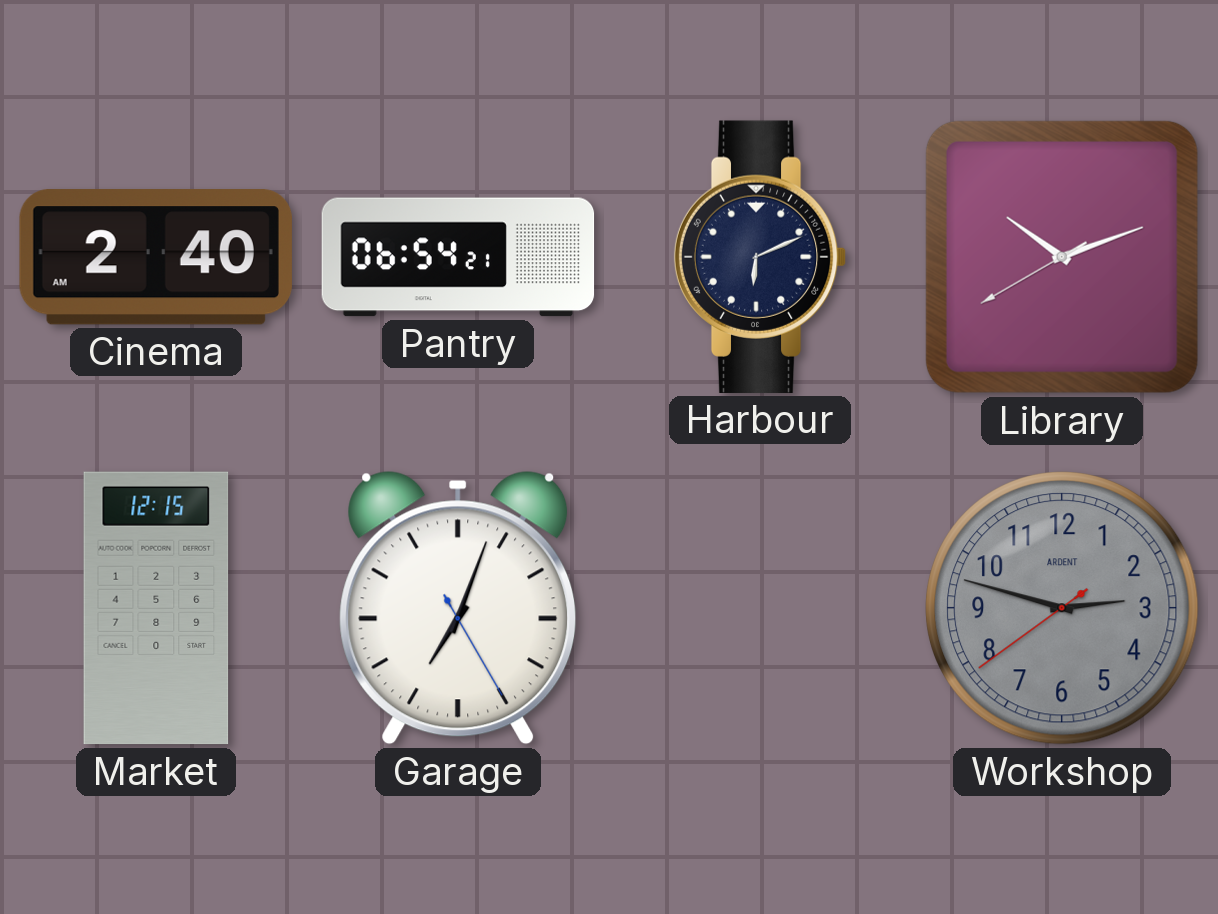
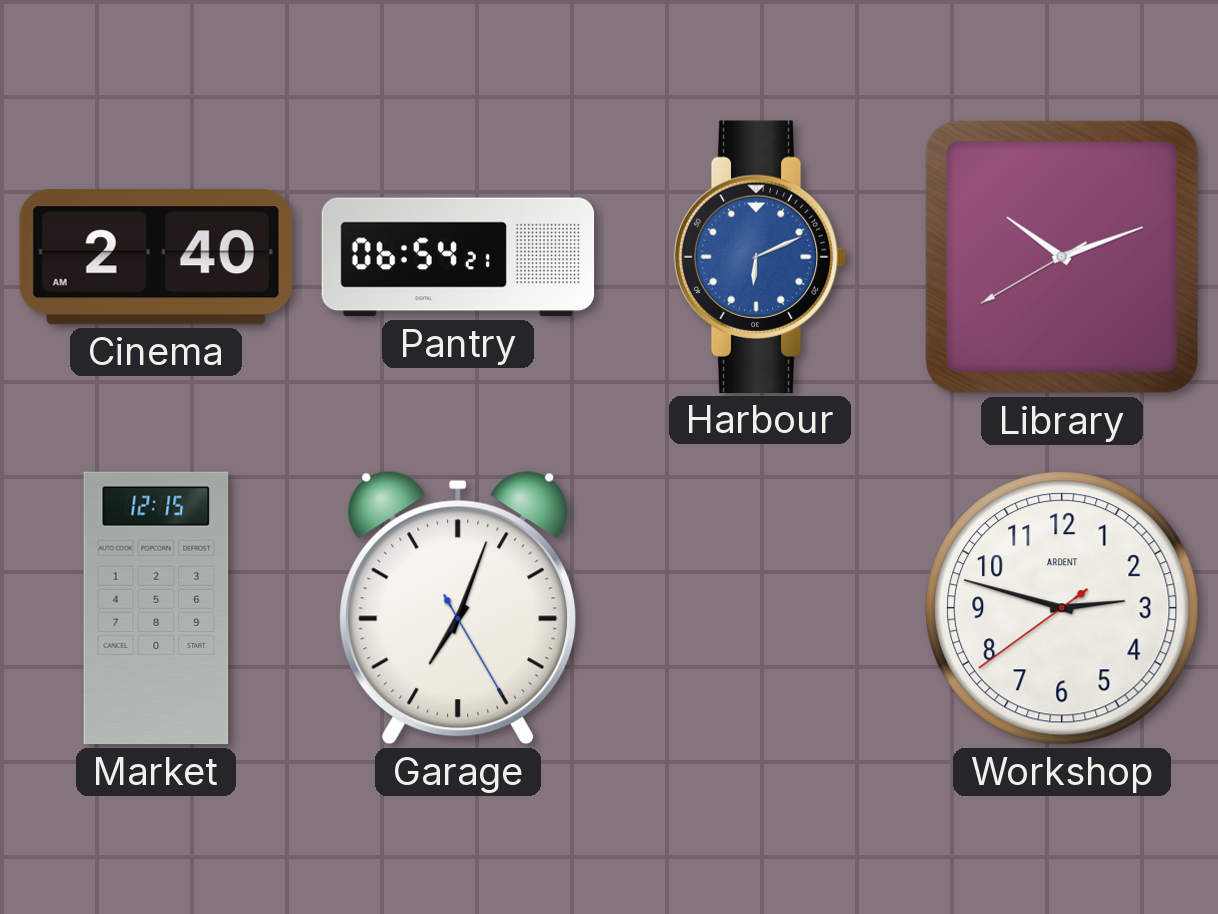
Harbour dial: navy -> blue
Workshop dial: grey -> white
